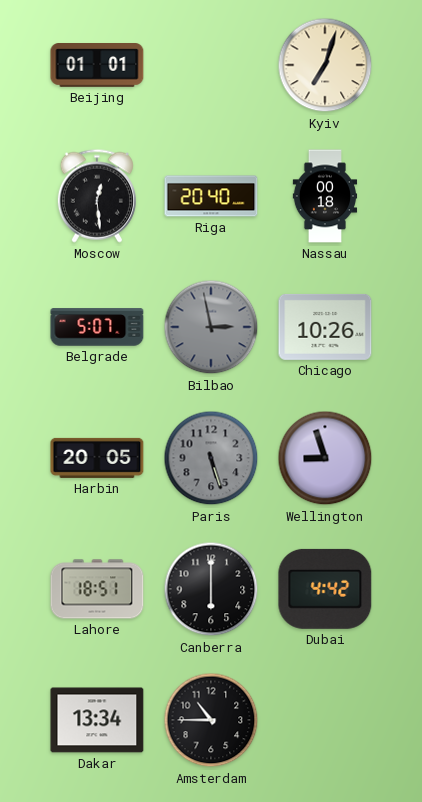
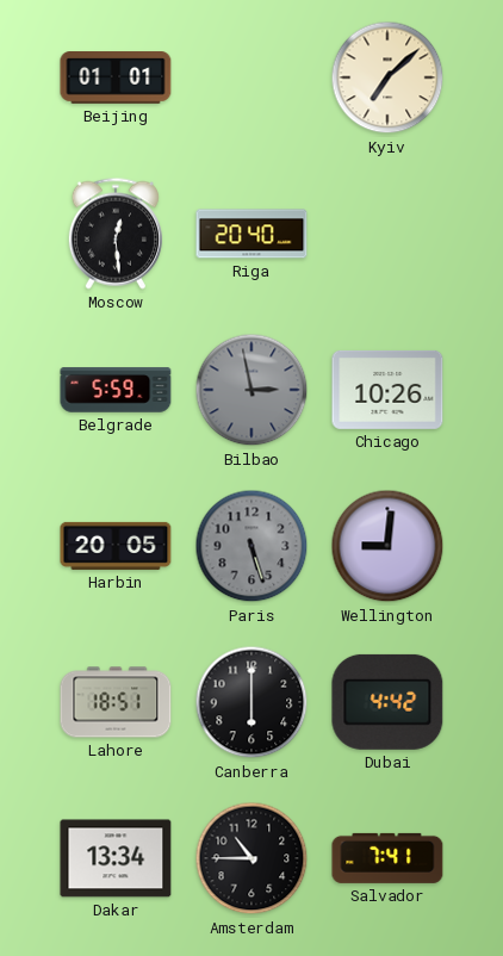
Kyiv: 7:03 -> 7:08
Nassau: 00:18 -> none
Belgrade: 5:07 -> 5:59
Wellington: 8:57 -> 9:01
Salvador: none -> 7:41
